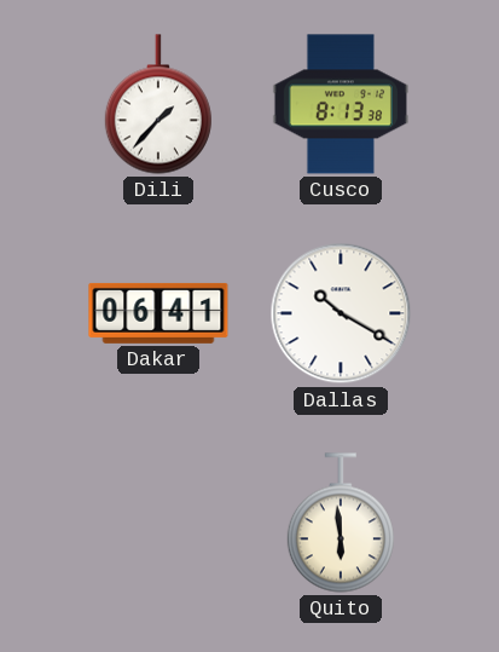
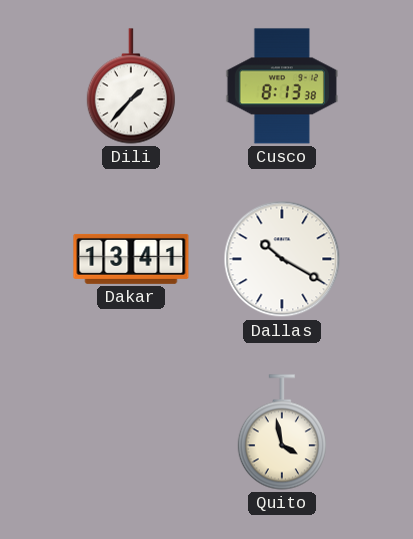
Dakar: 06:41 -> 13:41
Quito: 5:59 -> 3:58
